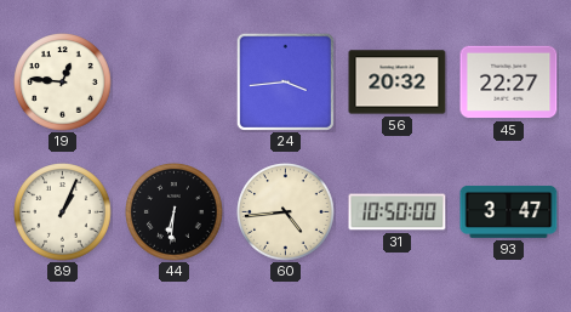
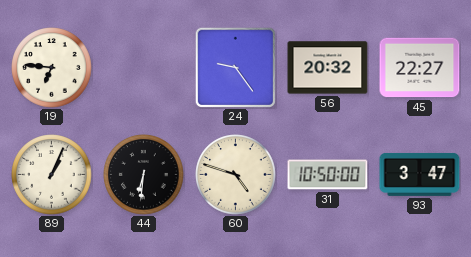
19: 12:46 -> 6:46
24: 3:44 -> 9:24
60: 4:44 -> 4:48
